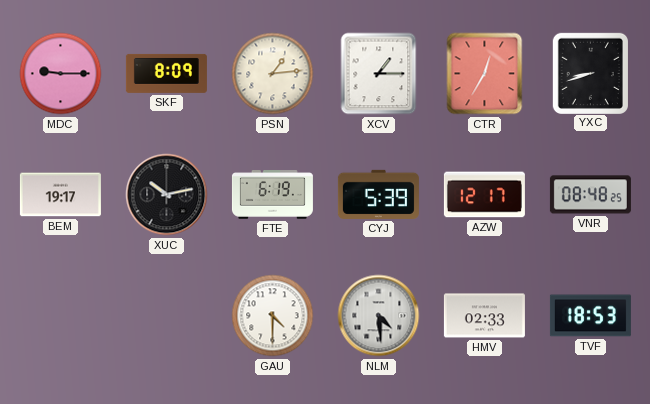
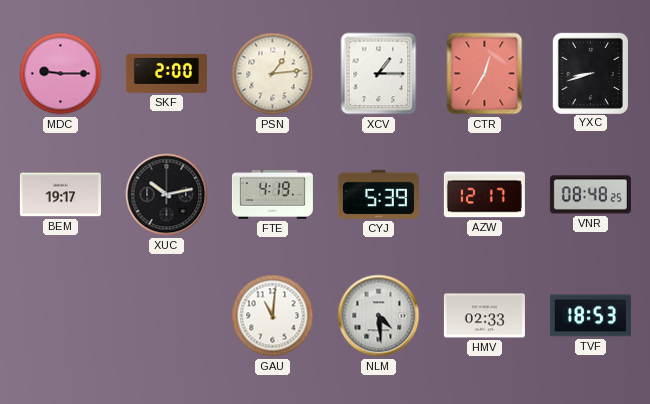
SKF: 8:09 -> 2:00
FTE: 6:19 -> 4:19
GAU: 4:30 -> 11:01
